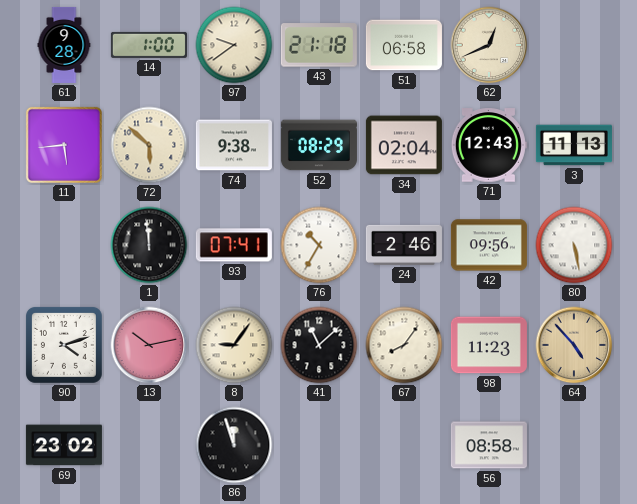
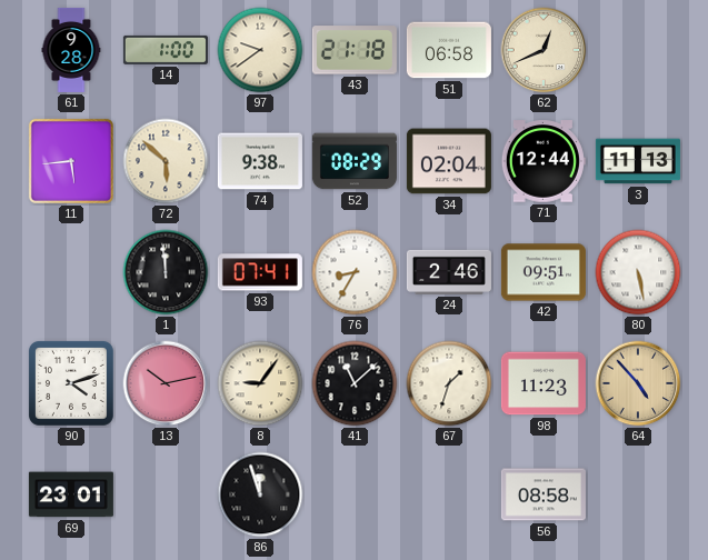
71: 12:43 -> 12:44
76: 10:35 -> 8:35
42: 09:56 -> 09:51
67: 8:06 -> 1:33
69: 23:02 -> 23:01
